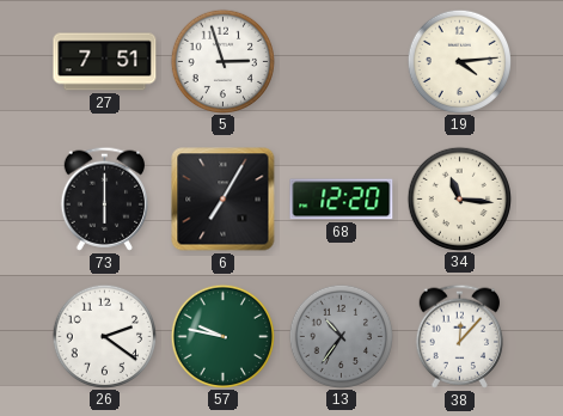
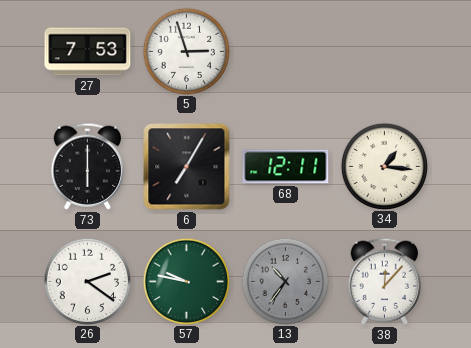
27: 7:51 -> 7:53
19: 4:14 -> none
68: 12:20 -> 12:11
34: 11:16 -> 1:16
